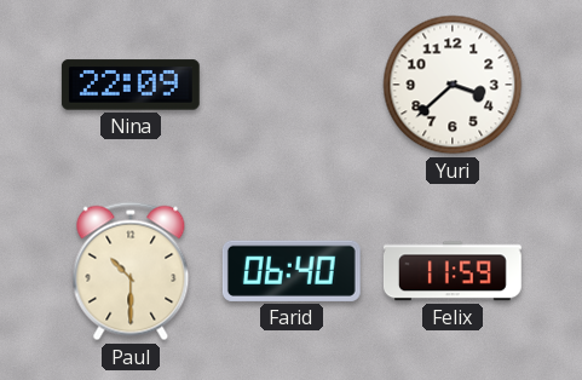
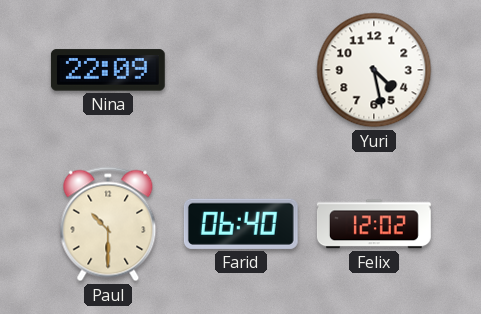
Yuri: 3:38 -> 4:28
Felix: 11:59 -> 12:02
